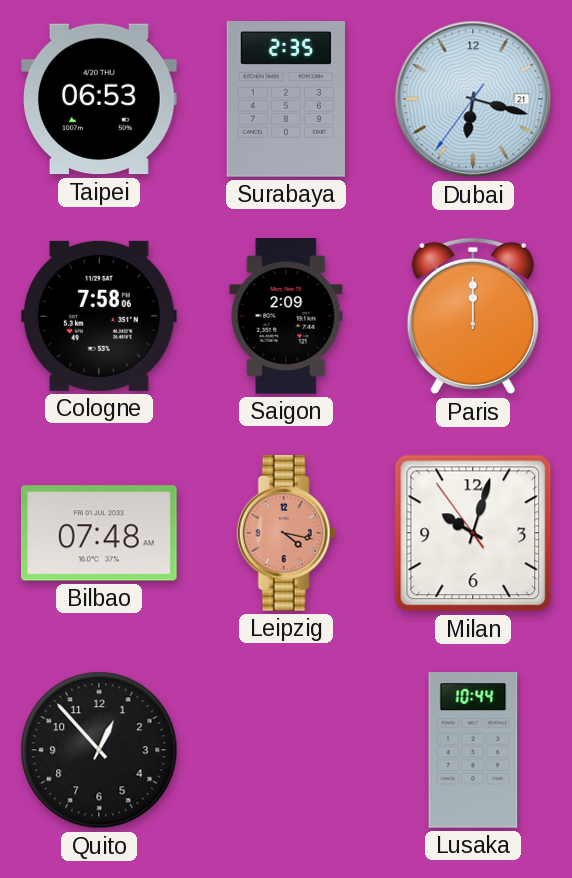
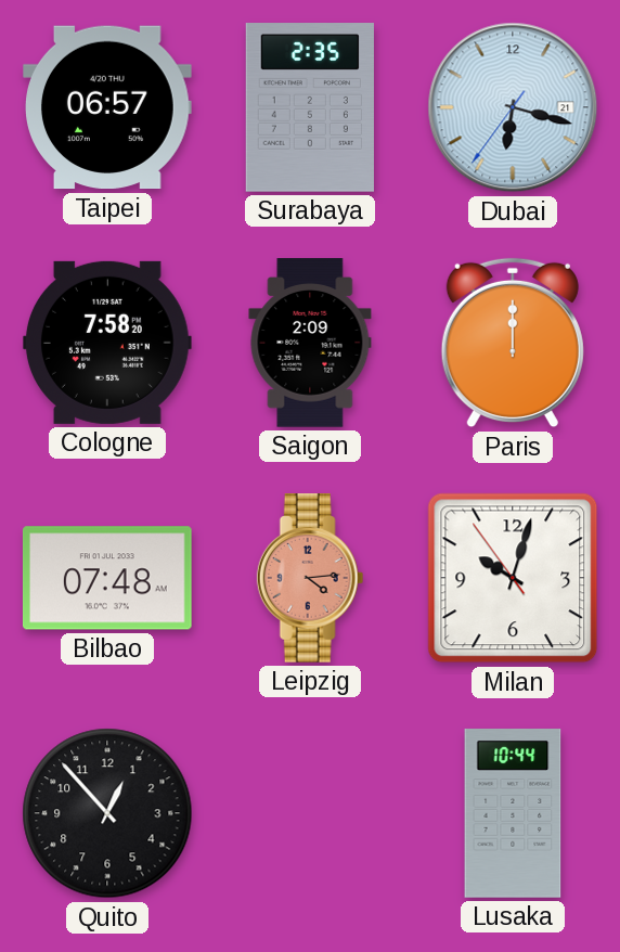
Taipei: 06:53 -> 06:57
Cologne: 7:58:06 -> 7:58:20
Leipzig: 4:17 -> 4:14
